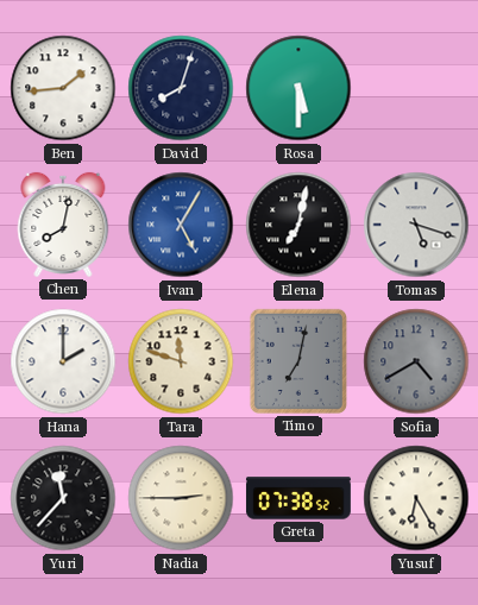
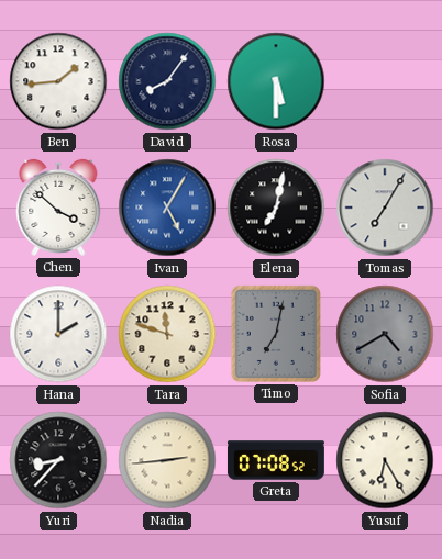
David: 8:03 -> 8:06
Chen: 8:02 -> 3:52
Tomas: 5:18 -> 7:05
Yuri: 11:37 -> 8:37
Nadia: 2:45 -> 2:44
Greta: 07:38 -> 07:08
